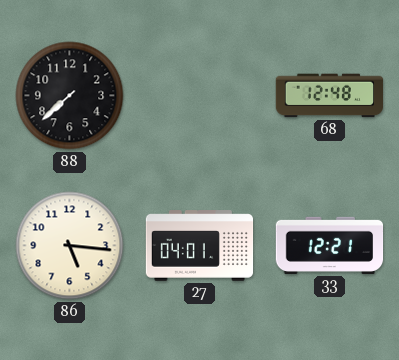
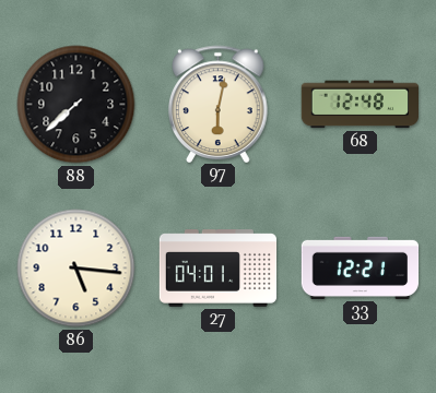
97: none -> 6:02
